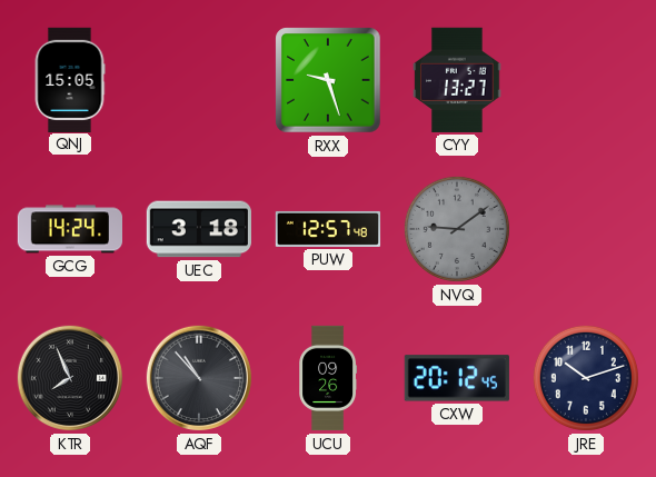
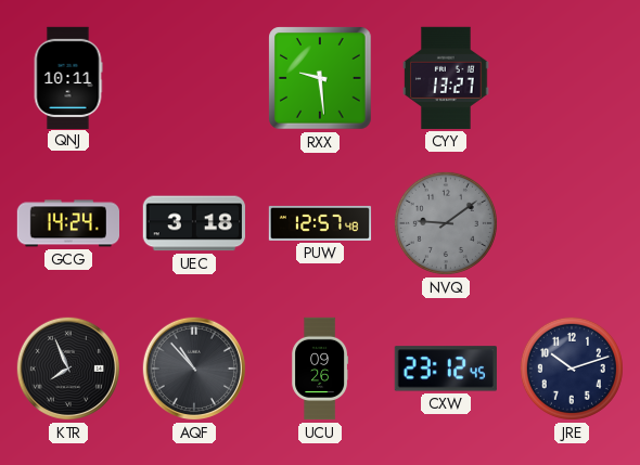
QNJ: 15:05 -> 10:11
RXX: 9:27 -> 9:29
CXW: 20:12 -> 23:12
